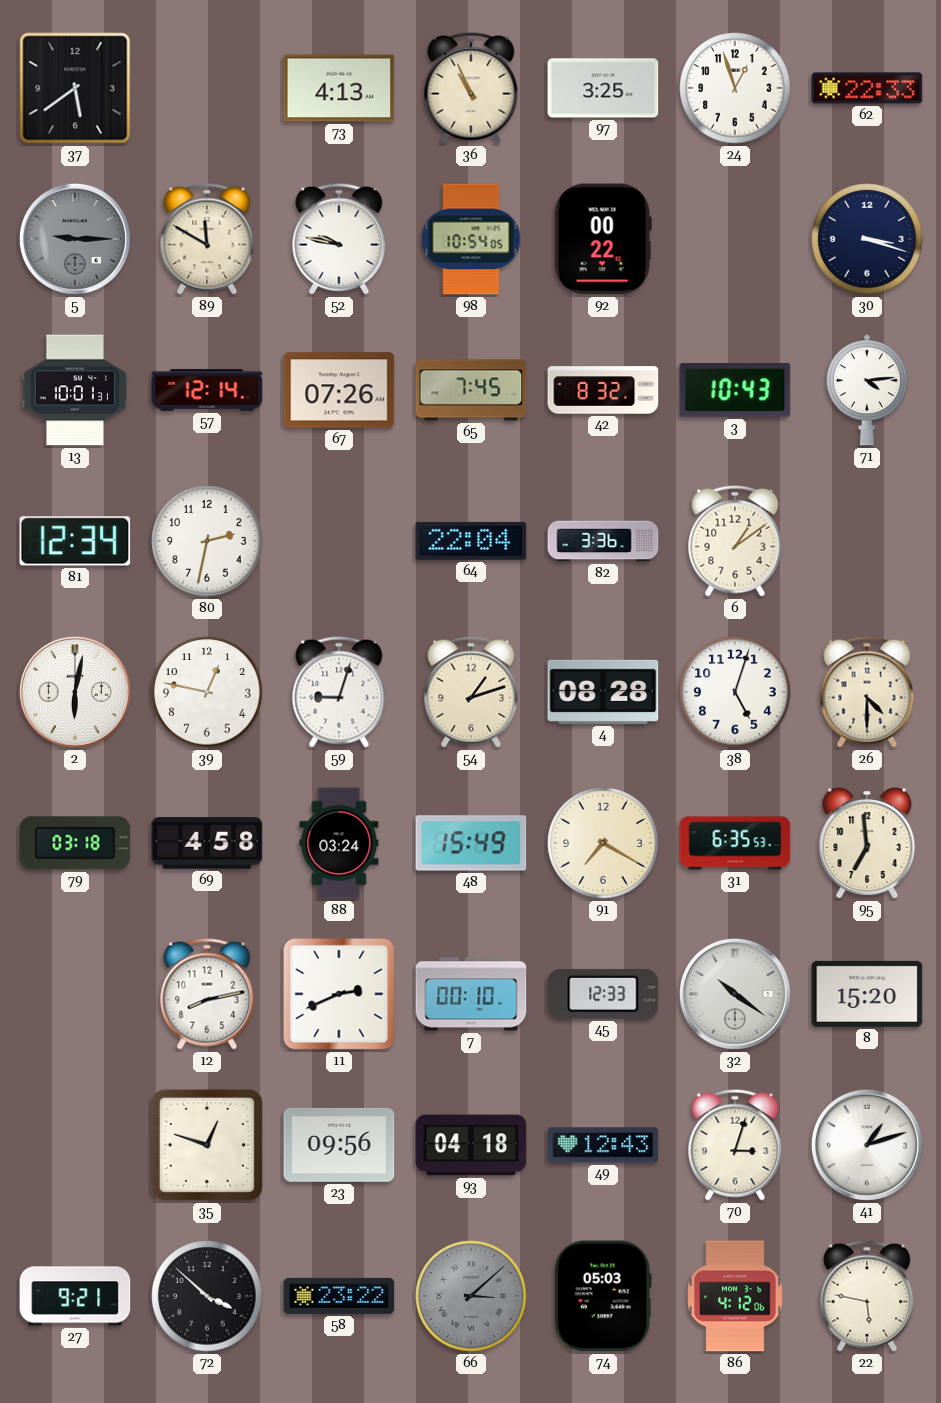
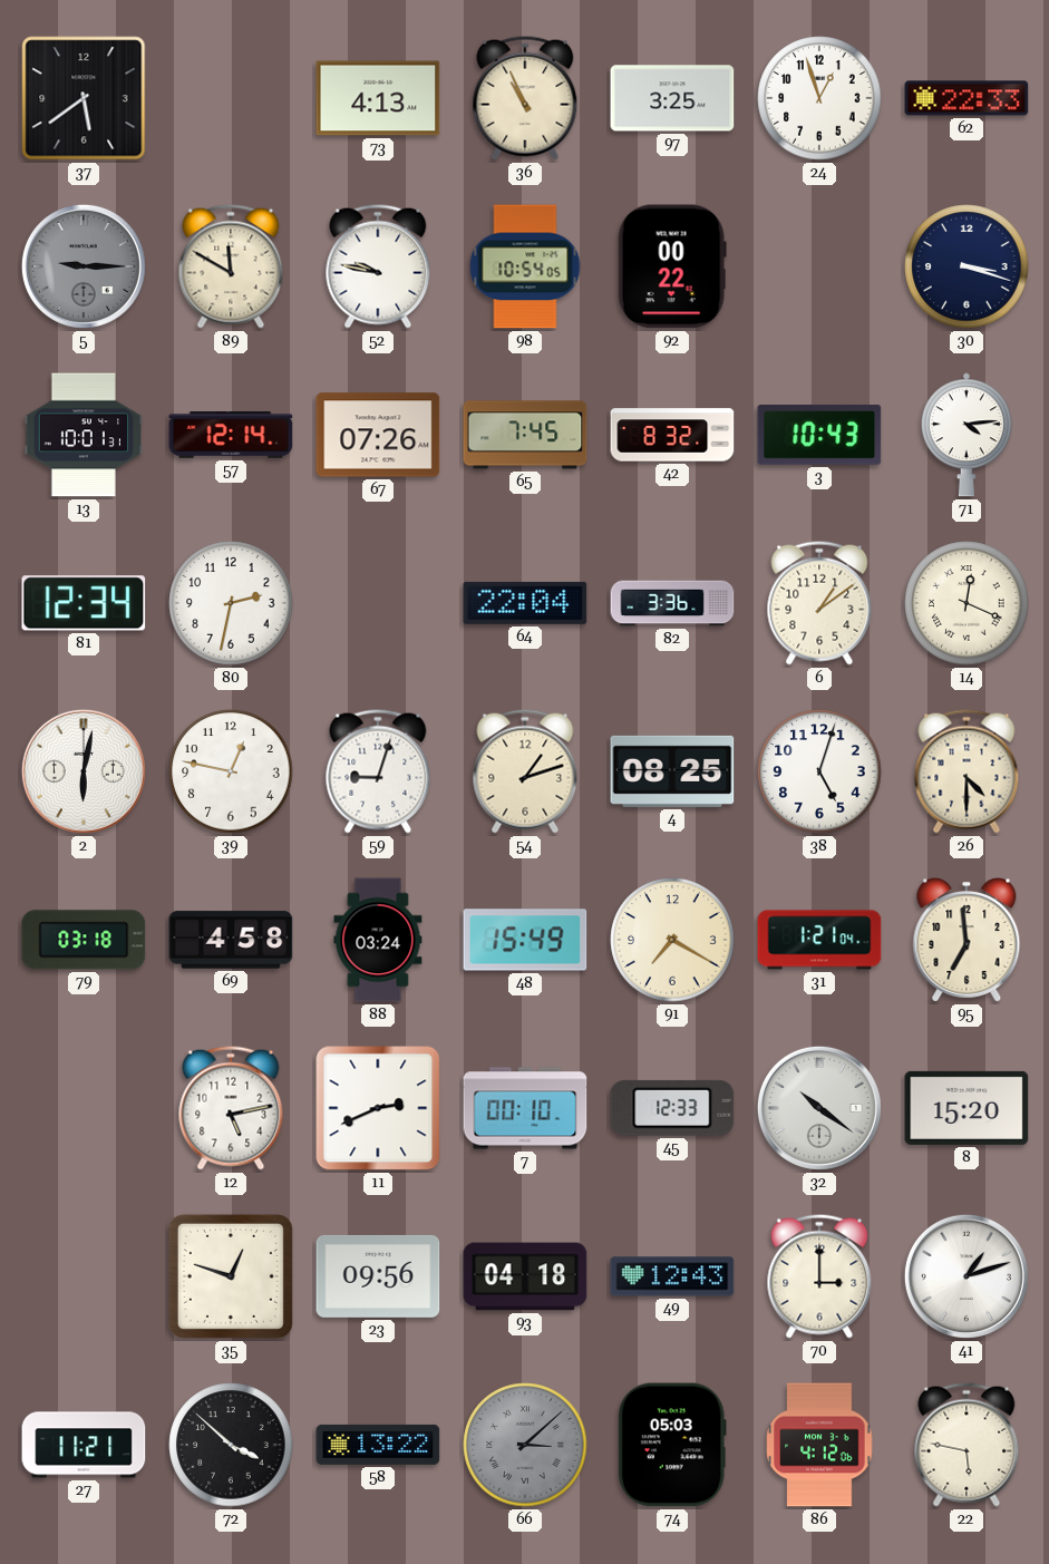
14: none -> 12:19
4: 08:28 -> 08:25
31: 6:35 -> 1:21
12: 8:13 -> 5:13
70: 3:03 -> 3:00
27: 9:21 -> 11:21
58: 23:22 -> 13:22
